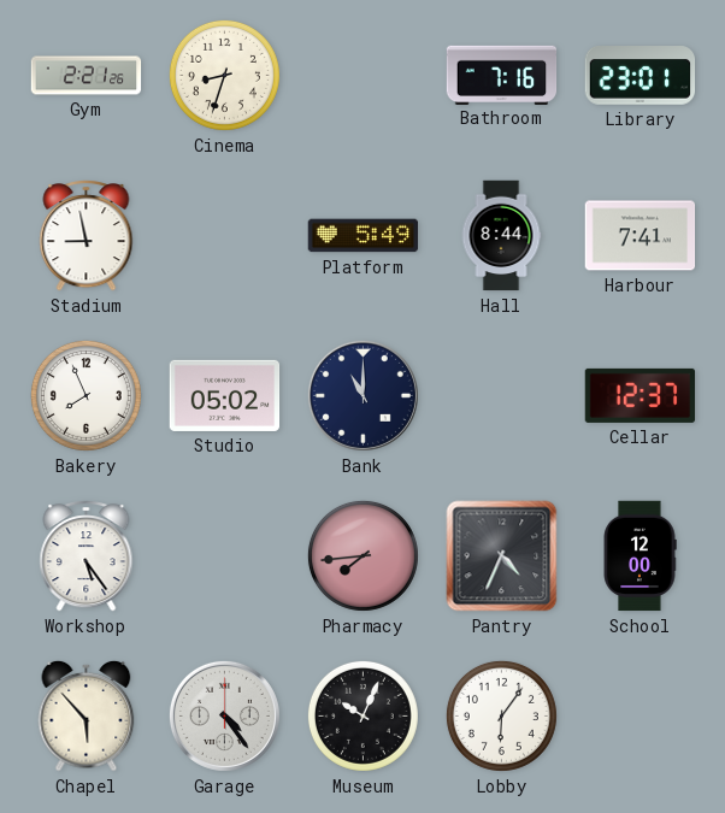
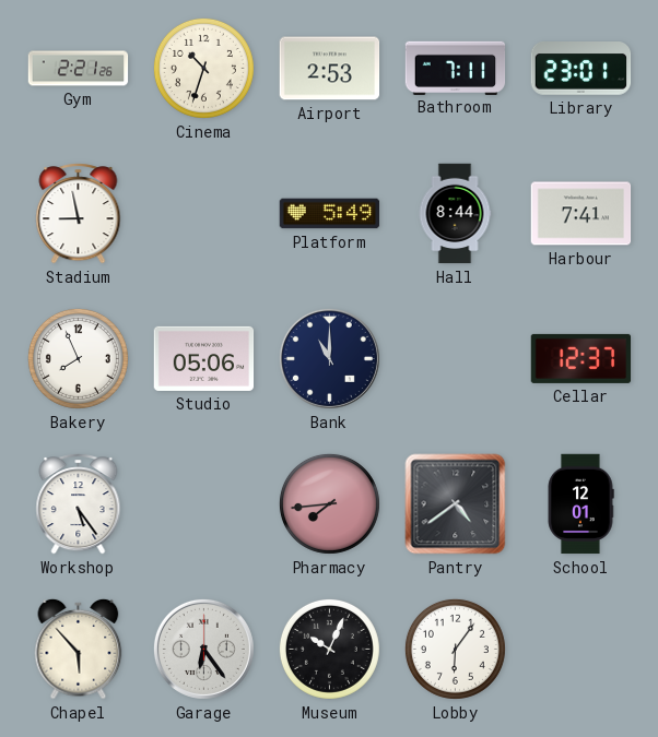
Cinema: 8:33 -> 10:33
Airport: none -> 2:53
Bathroom: 7:16 -> 7:11
Studio: 05:02 -> 05:06
Pantry: 4:34 -> 4:39
School: 12:00 -> 12:01
Garage: 4:24 -> 6:24
